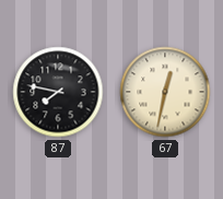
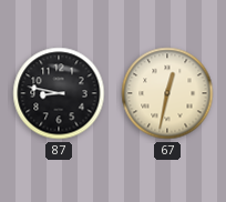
87: 7:47 -> 8:47
